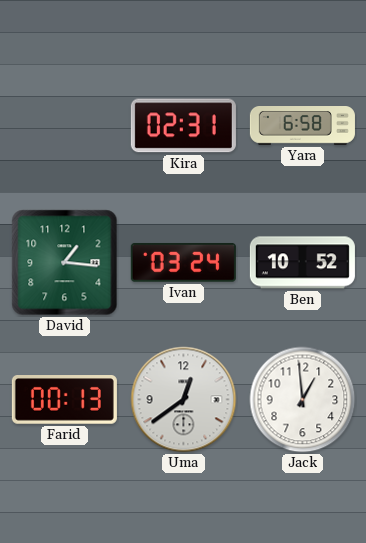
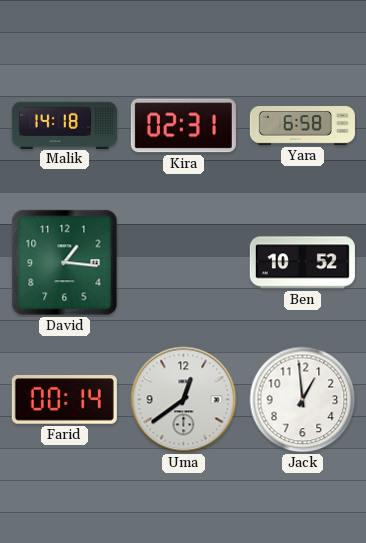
Malik: none -> 14:18
Ivan: 03:24 -> none
Farid: 00:13 -> 00:14
